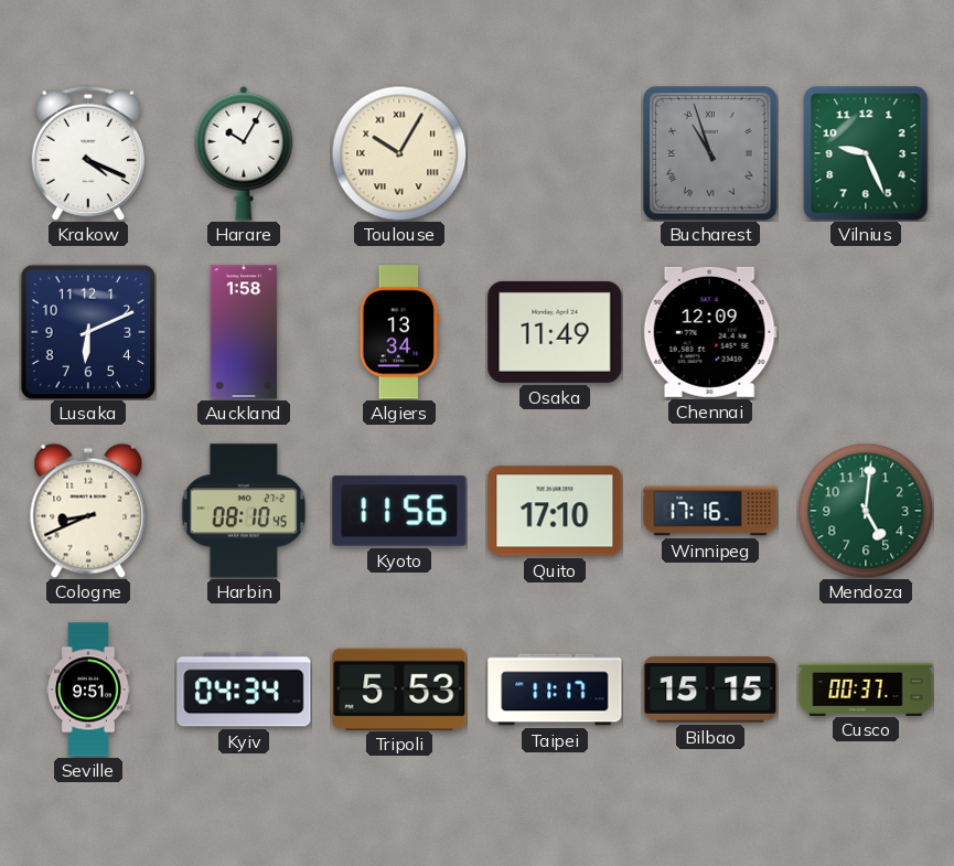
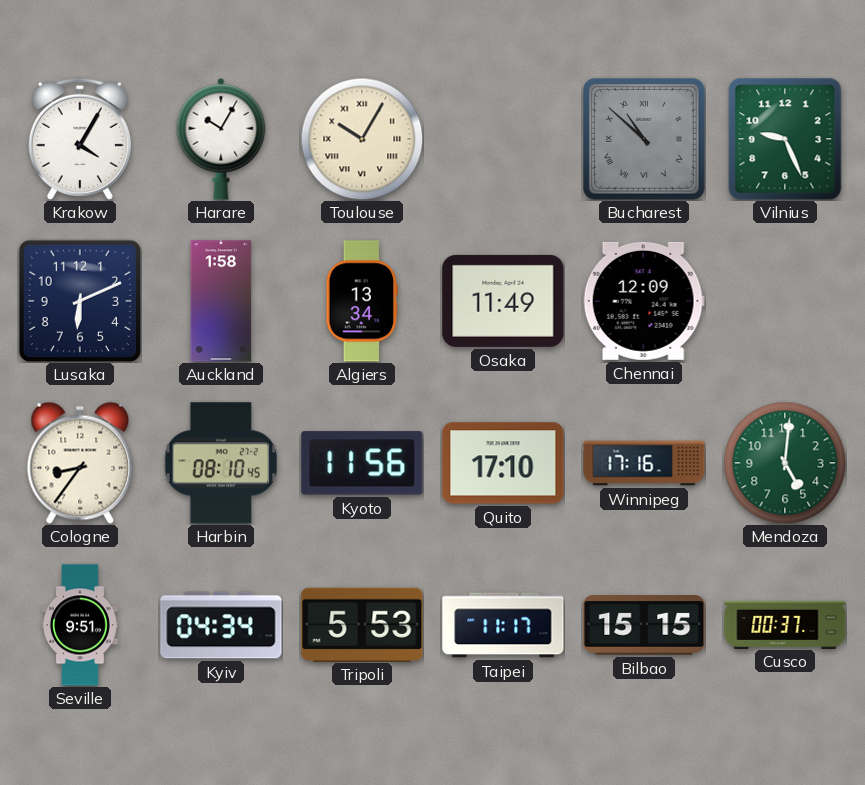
Krakow: 4:19 -> 4:05
Bucharest: 10:57 -> 10:52
Cologne: 8:41 -> 8:36
